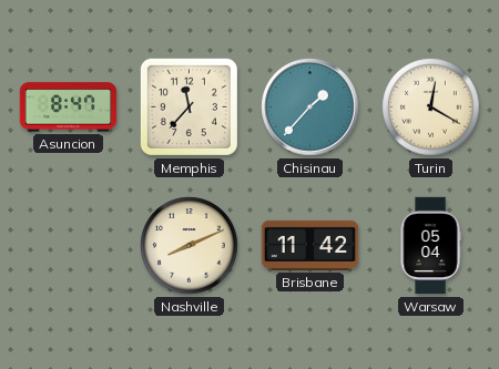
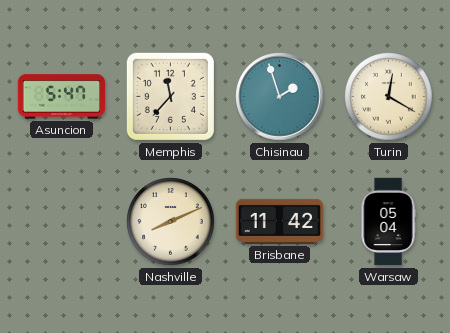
Asuncion: 8:47 -> 5:47
Chisinau: 1:37 -> 1:57
